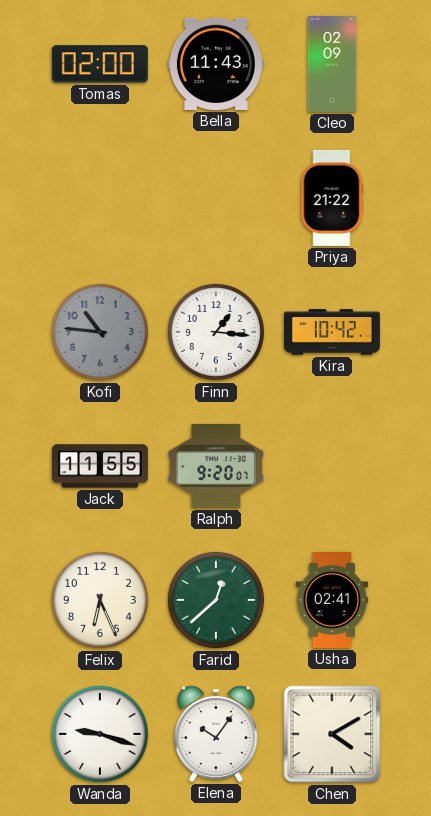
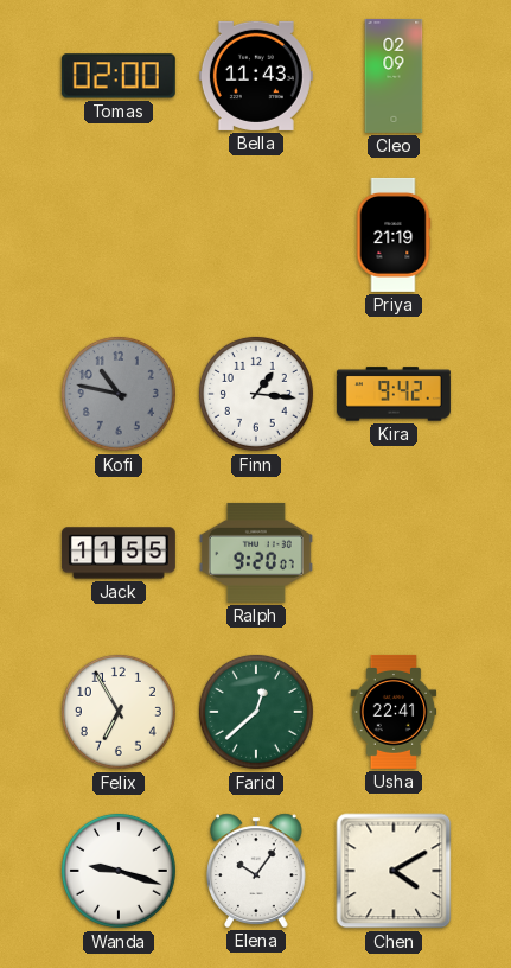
Priya: 21:22 -> 21:19
Kofi: 10:46 -> 10:47
Kira: 10:42 -> 9:42
Felix: 6:26 -> 6:55
Usha: 02:41 -> 22:41
